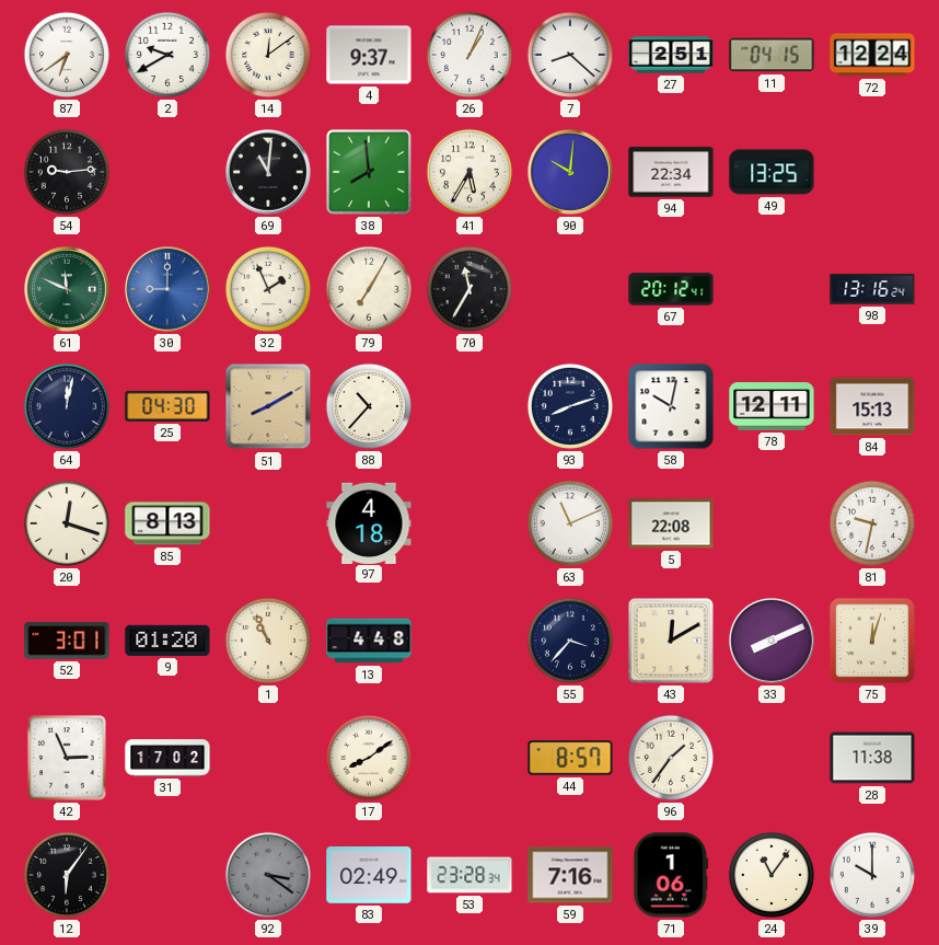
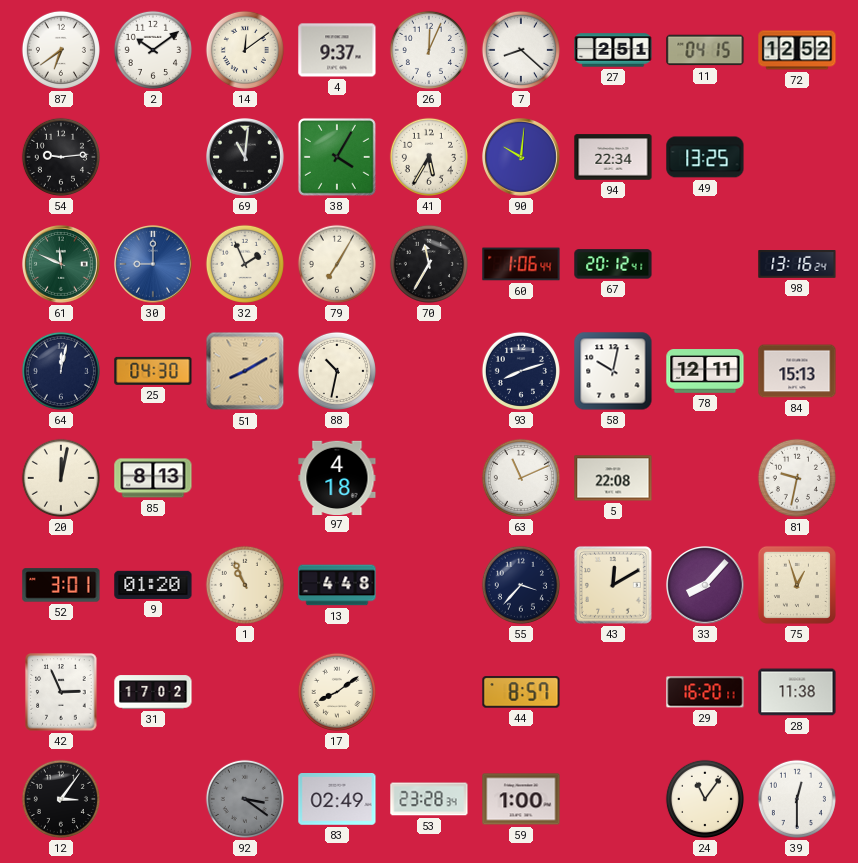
2: 9:40 -> 10:09
26: 1:04 -> 12:04
72: 12:24 -> 12:52
38: 7:59 -> 4:05
60: none -> 1:06
88: 10:37 -> 10:32
20: 12:18 -> 12:02
33: 8:11 -> 8:07
75: 12:03 -> 12:57
96: 1:36 -> none
29: none -> 16:20
12: 6:06 -> 3:06
59: 7:16 -> 1:00
71: 1:06 -> none
39: 10:00 -> 12:30
